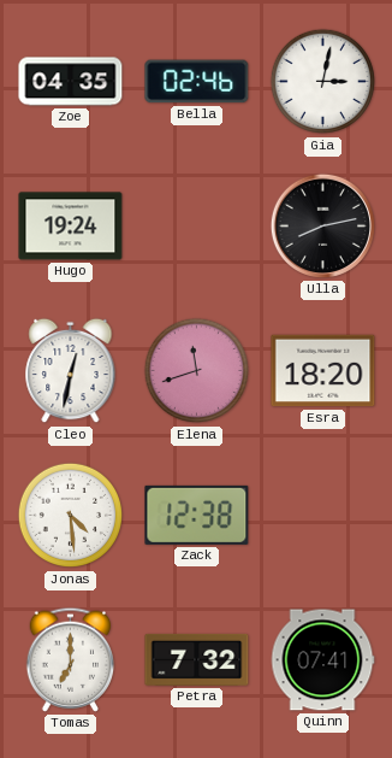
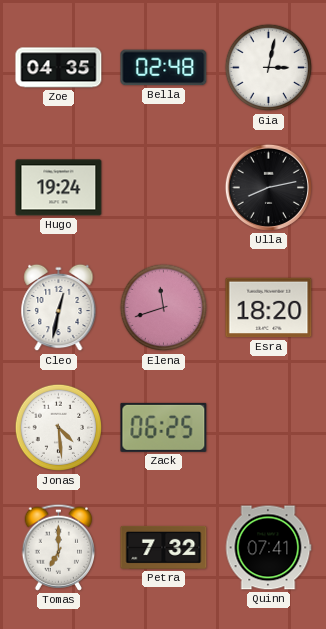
Bella: 02:46 -> 02:48
Zack: 12:38 -> 06:25
